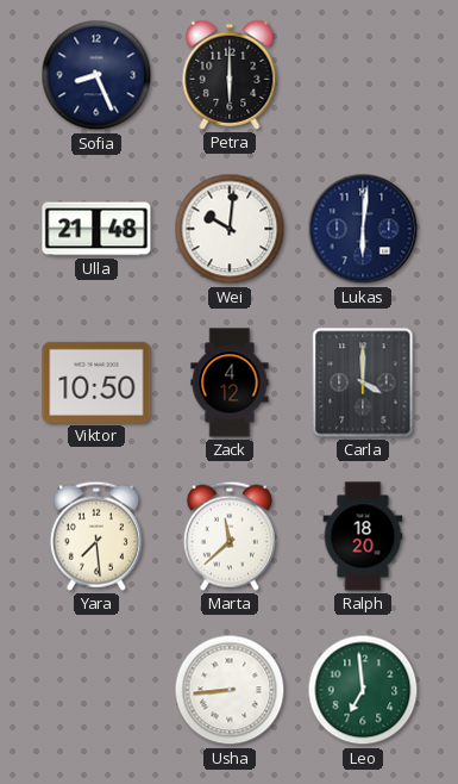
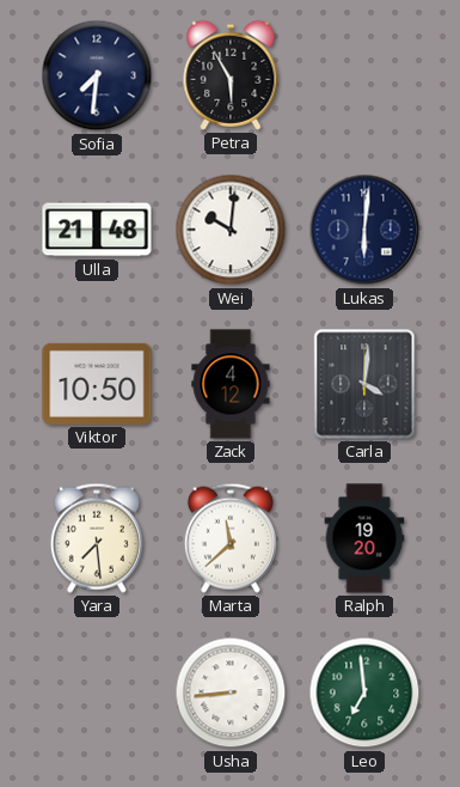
Sofia: 8:26 -> 7:31
Petra: 6:00 -> 5:55
Carla: 4:00 -> 4:01
Ralph: 18:20 -> 19:20
